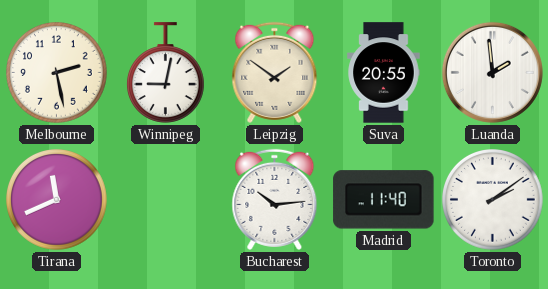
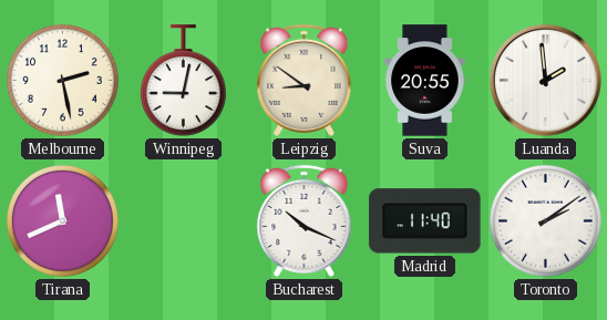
Leipzig: 1:51 -> 8:51
Bucharest: 10:14 -> 10:19
